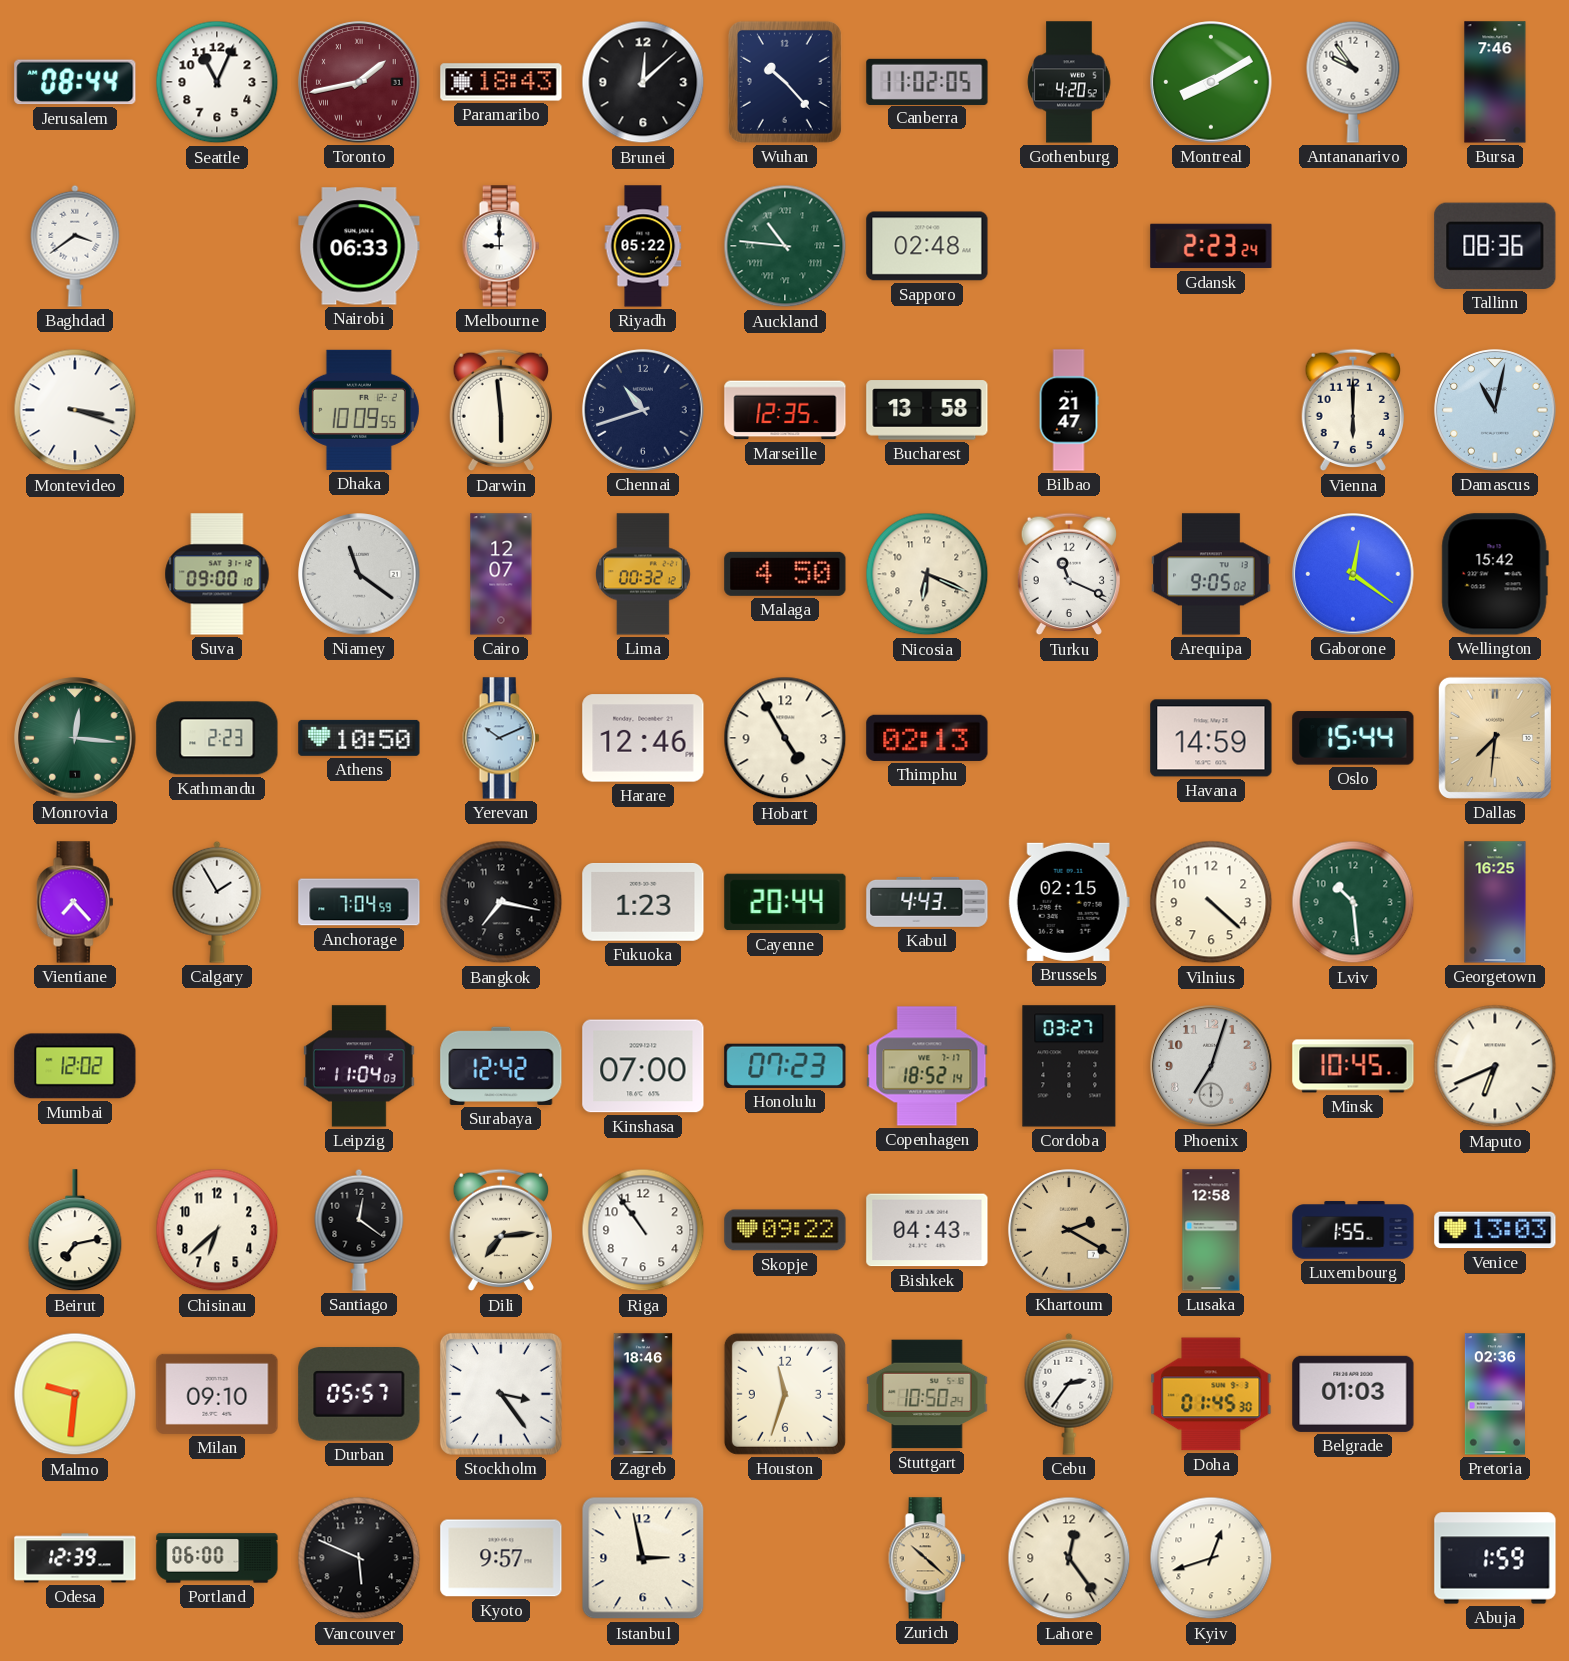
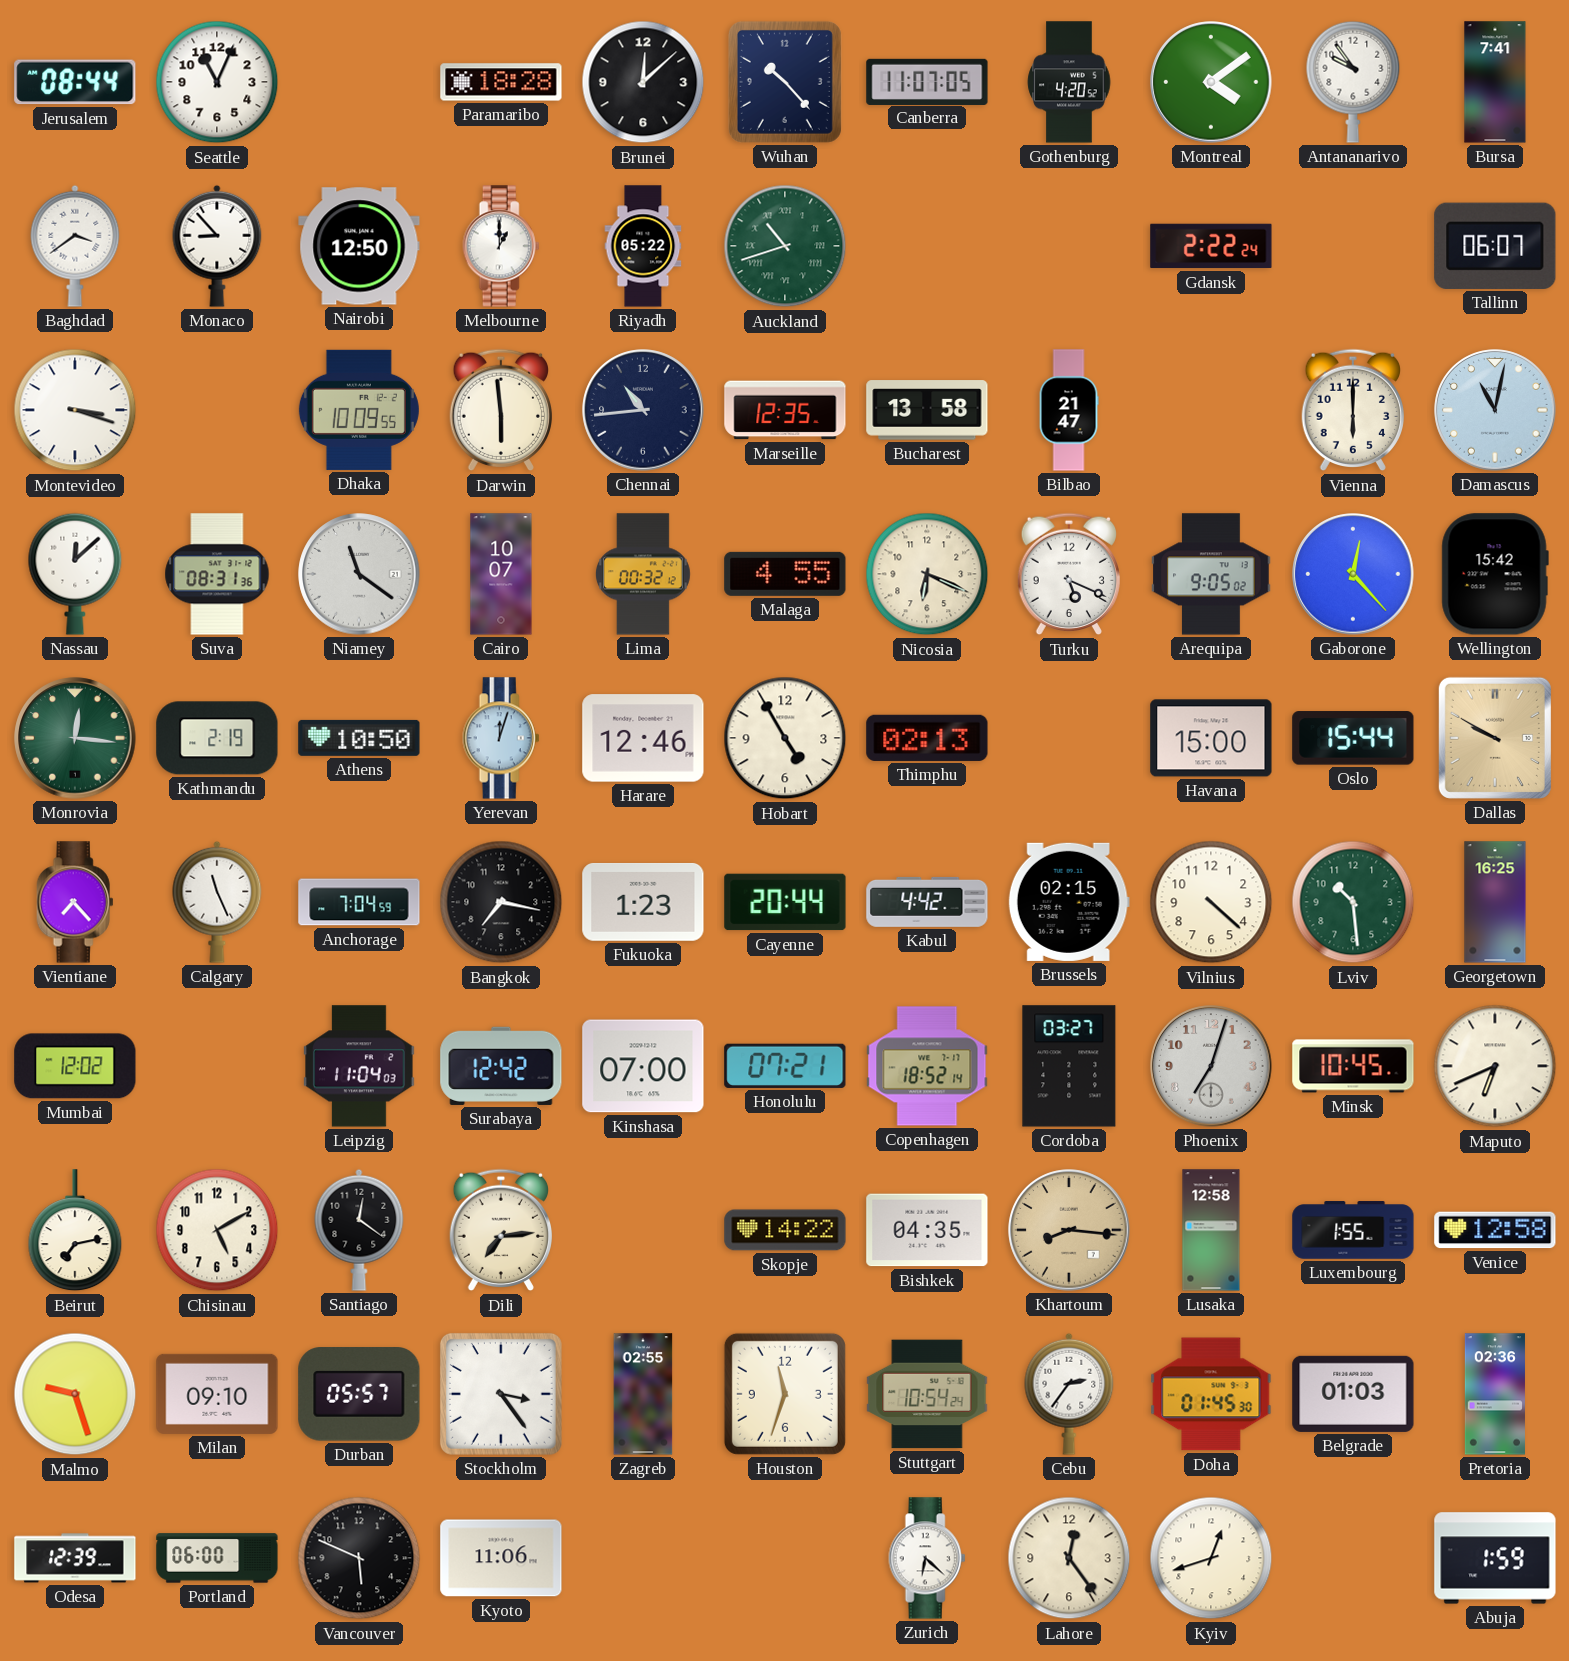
Toronto: 1:43 -> none
Paramaribo: 18:43 -> 18:28
Canberra: 11:02 -> 11:07
Montreal: 8:10 -> 4:09
Bursa: 7:46 -> 7:41
Monaco: none -> 8:53
Nairobi: 06:33 -> 12:50
Melbourne: 9:00 -> 1:00
Auckland: 10:46 -> 10:42
Sapporo: 02:48 -> none
Gdansk: 2:23 -> 2:22
Tallinn: 08:36 -> 06:07
Chennai: 10:42 -> 10:44
Nassau: none -> 12:08
Suva: 09:00 -> 08:31
Cairo: 12:07 -> 10:07
Malaga: 4:50 -> 4:55
Turku: 11:19 -> 5:19
Gaborone: 12:21 -> 12:23
Kathmandu: 2:23 -> 2:19
Yerevan: 10:11 -> 12:03
Havana: 14:59 -> 15:00
Dallas: 7:31 -> 9:50
Calgary: 1:55 -> 11:26
Kabul: 4:43 -> 4:42
Honolulu: 07:23 -> 07:21
Chisinau: 6:38 -> 5:10
Riga: 10:54 -> none
Skopje: 09:22 -> 14:22
Bishkek: 04:43 -> 04:35
Khartoum: 2:20 -> 8:16
Venice: 13:03 -> 12:58
Malmo: 9:31 -> 9:27
Zagreb: 18:46 -> 02:55
Stuttgart: 10:50 -> 10:54
Kyoto: 9:57 -> 11:06
Istanbul: 2:58 -> none
Zurich: 10:22 -> 6:22
Zurich dial: champagne -> white
